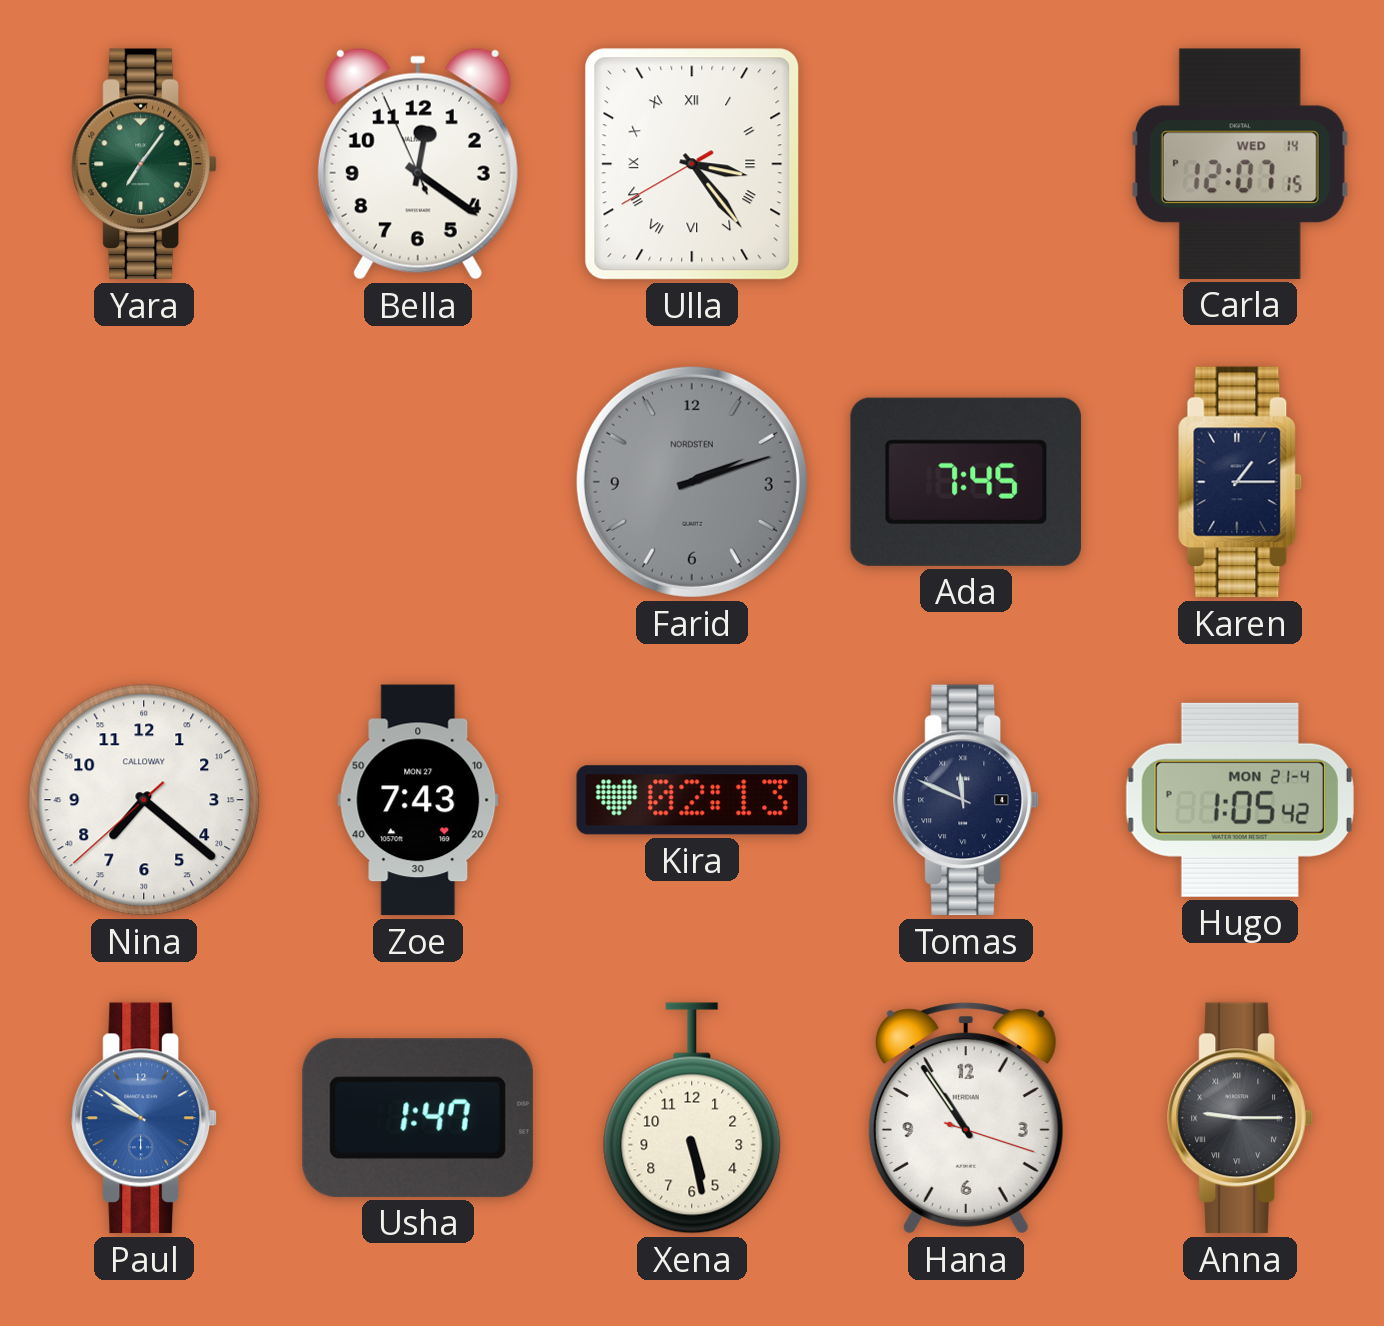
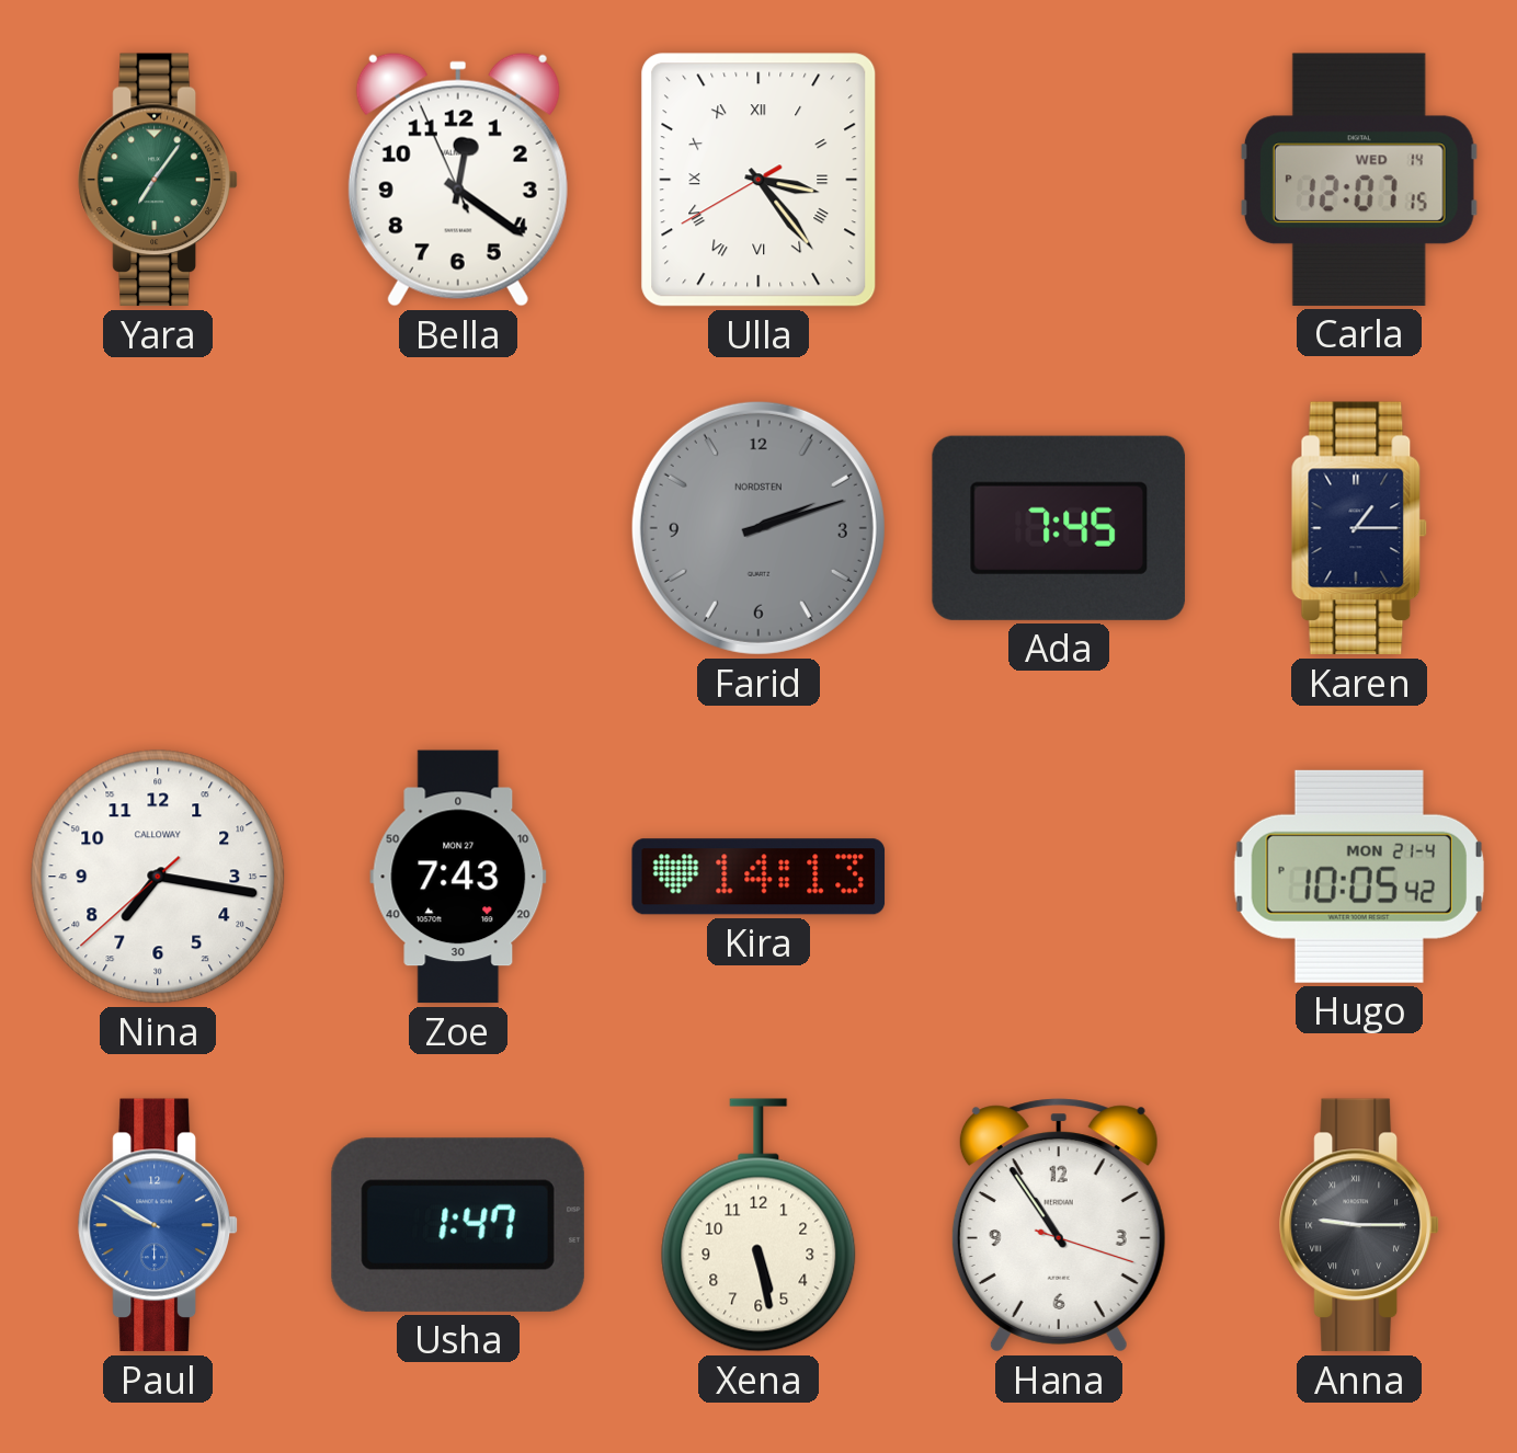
Nina: 7:21 -> 7:16
Kira: 02:13 -> 14:13
Tomas: 11:49 -> none
Hugo: 1:05 -> 10:05
Paul: 9:51 -> 9:50
